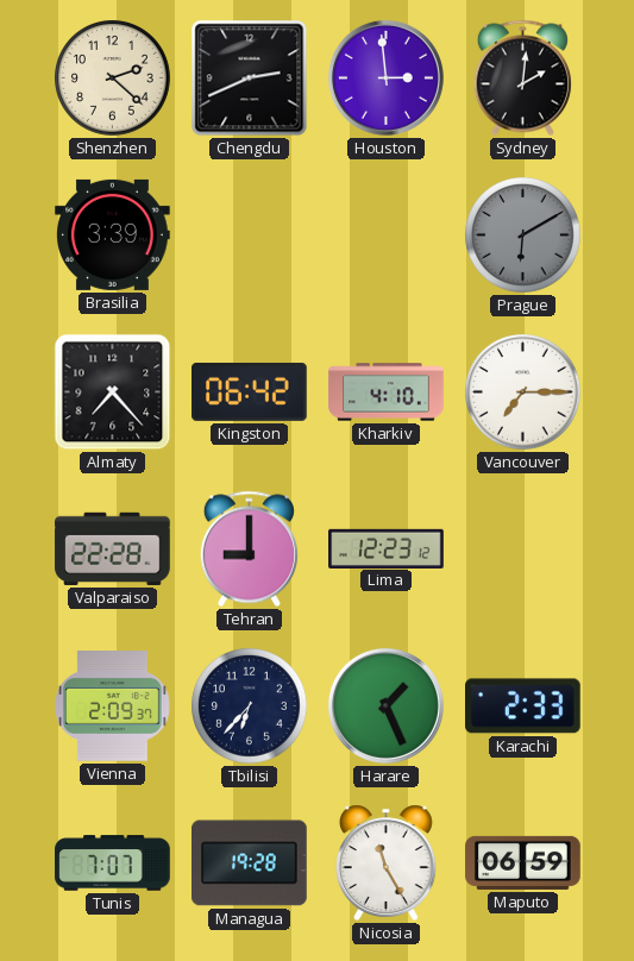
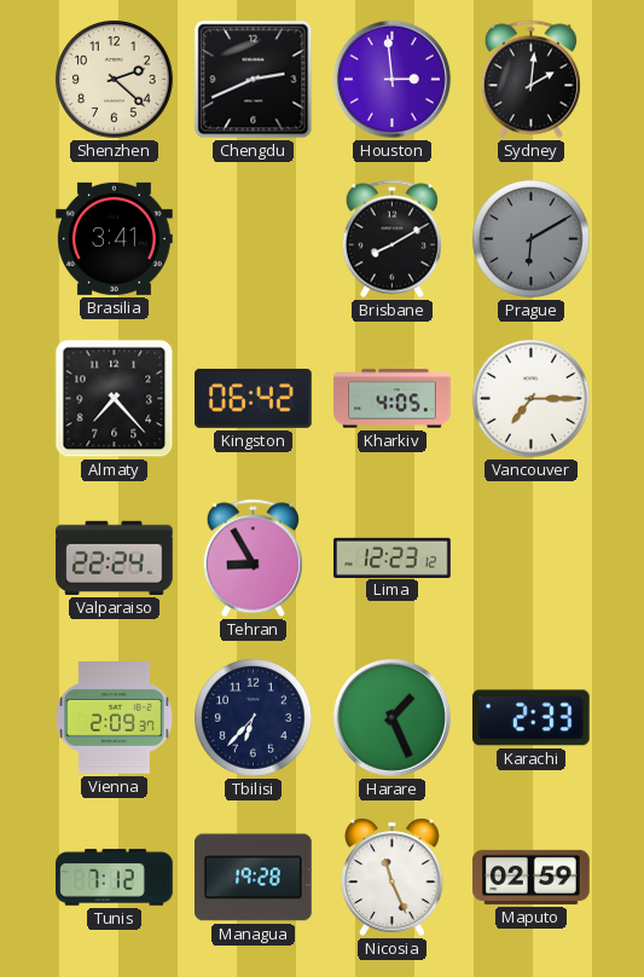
Brasilia: 3:39 -> 3:41
Brisbane: none -> 8:10
Kharkiv: 4:10 -> 4:05
Valparaiso: 22:28 -> 22:24
Tehran: 9:00 -> 8:55
Tunis: 7:07 -> 7:12
Nicosia: 11:25 -> 11:26
Maputo: 06:59 -> 02:59
